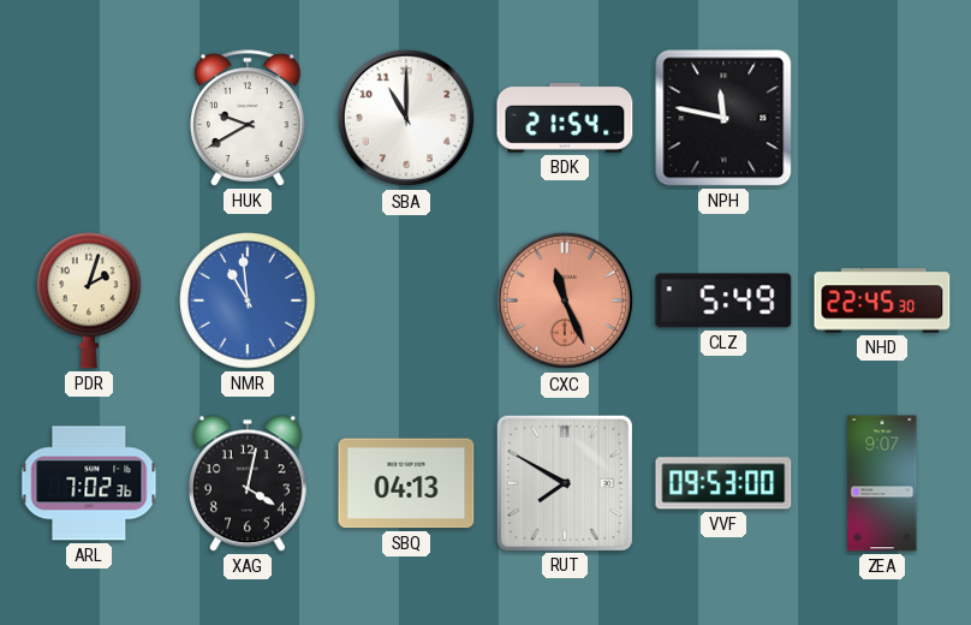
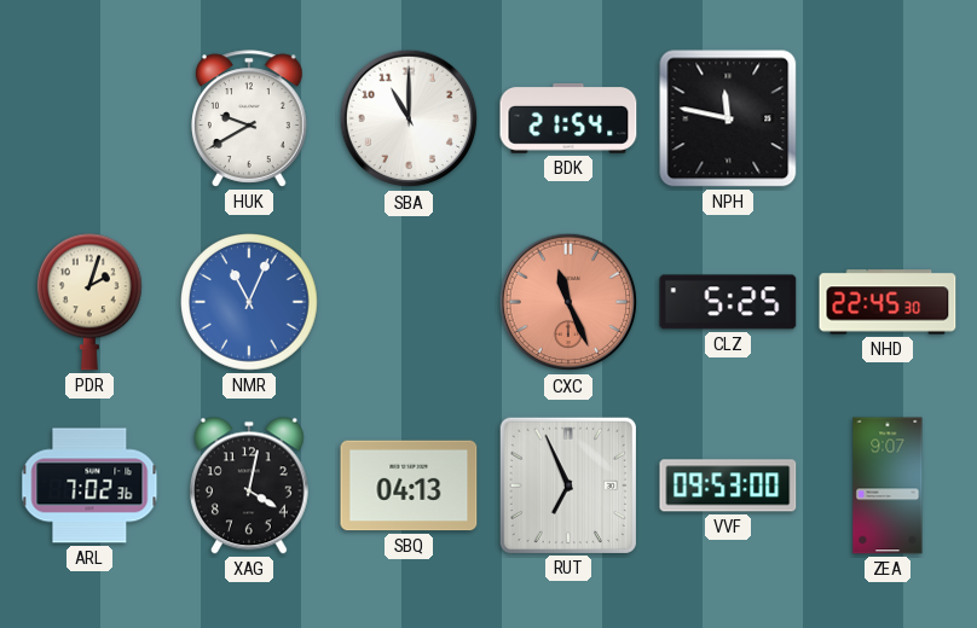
NMR: 10:59 -> 11:04
CLZ: 5:49 -> 5:25
RUT: 7:50 -> 6:56
